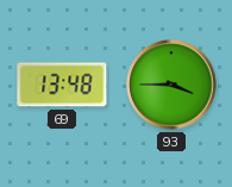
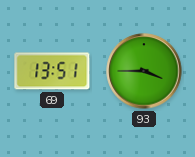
69: 13:48 -> 13:51
